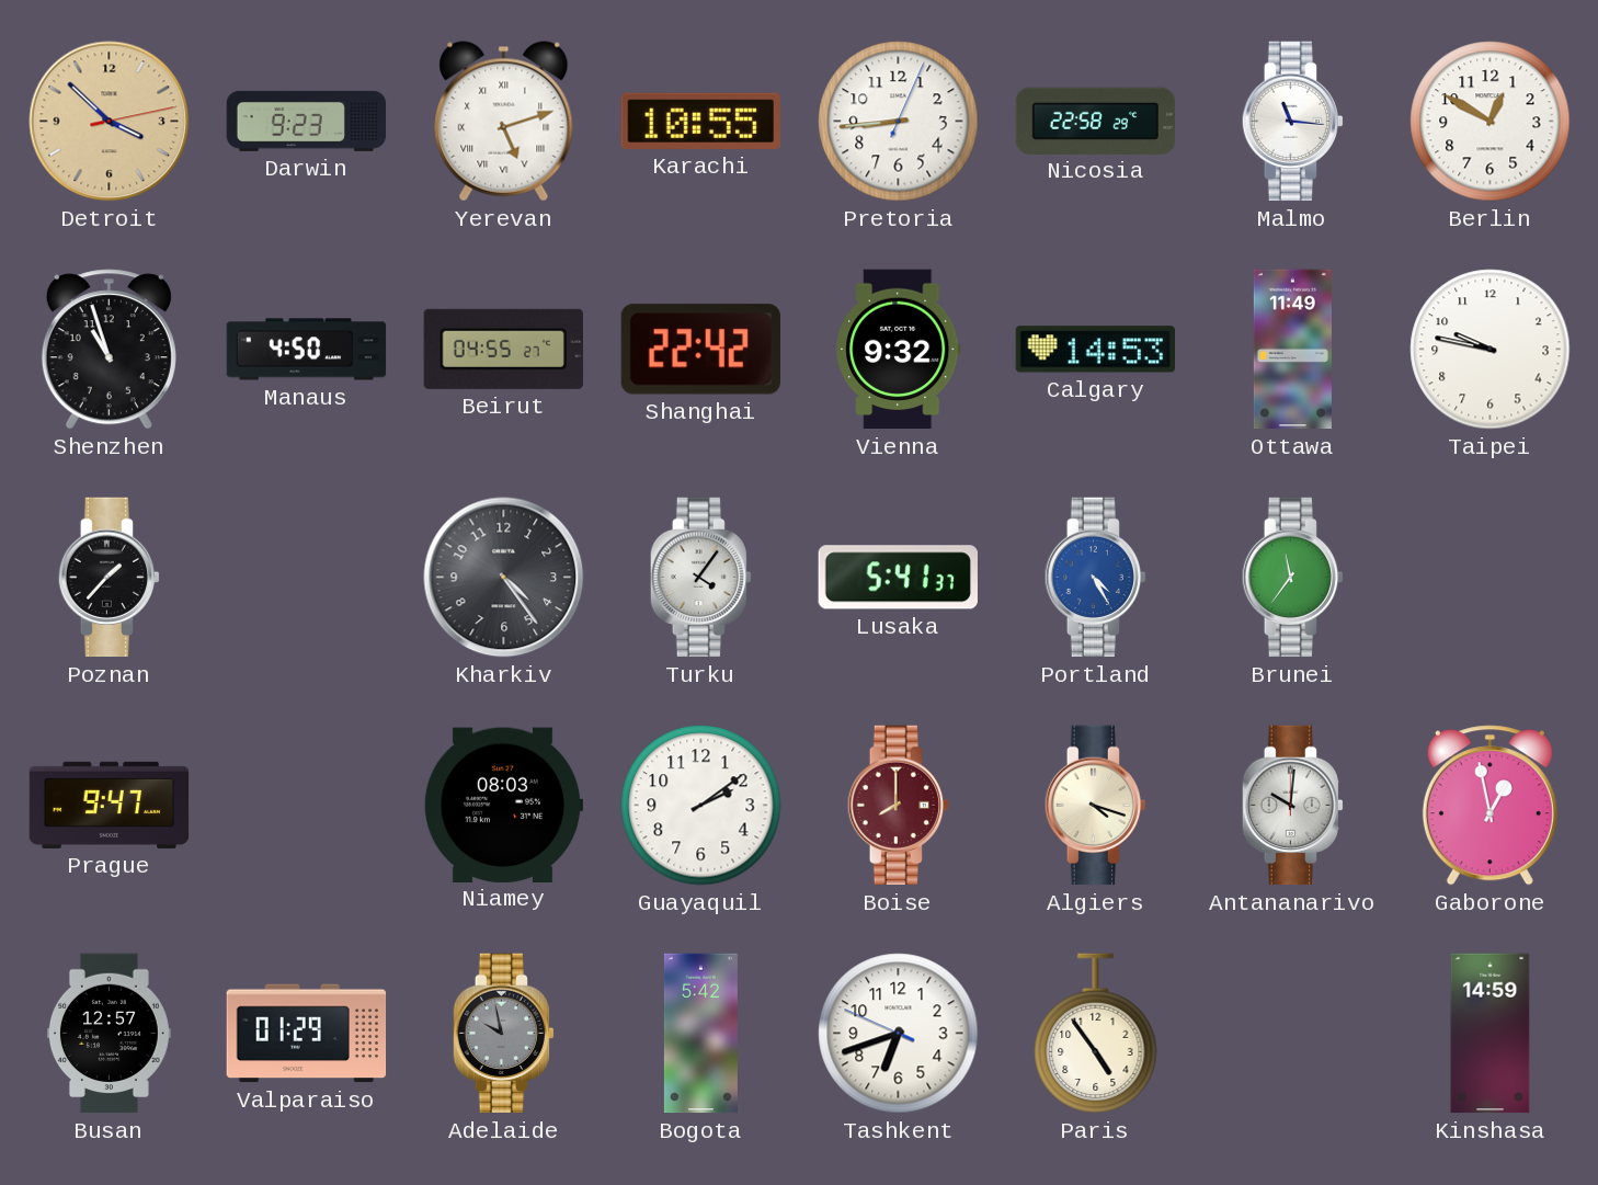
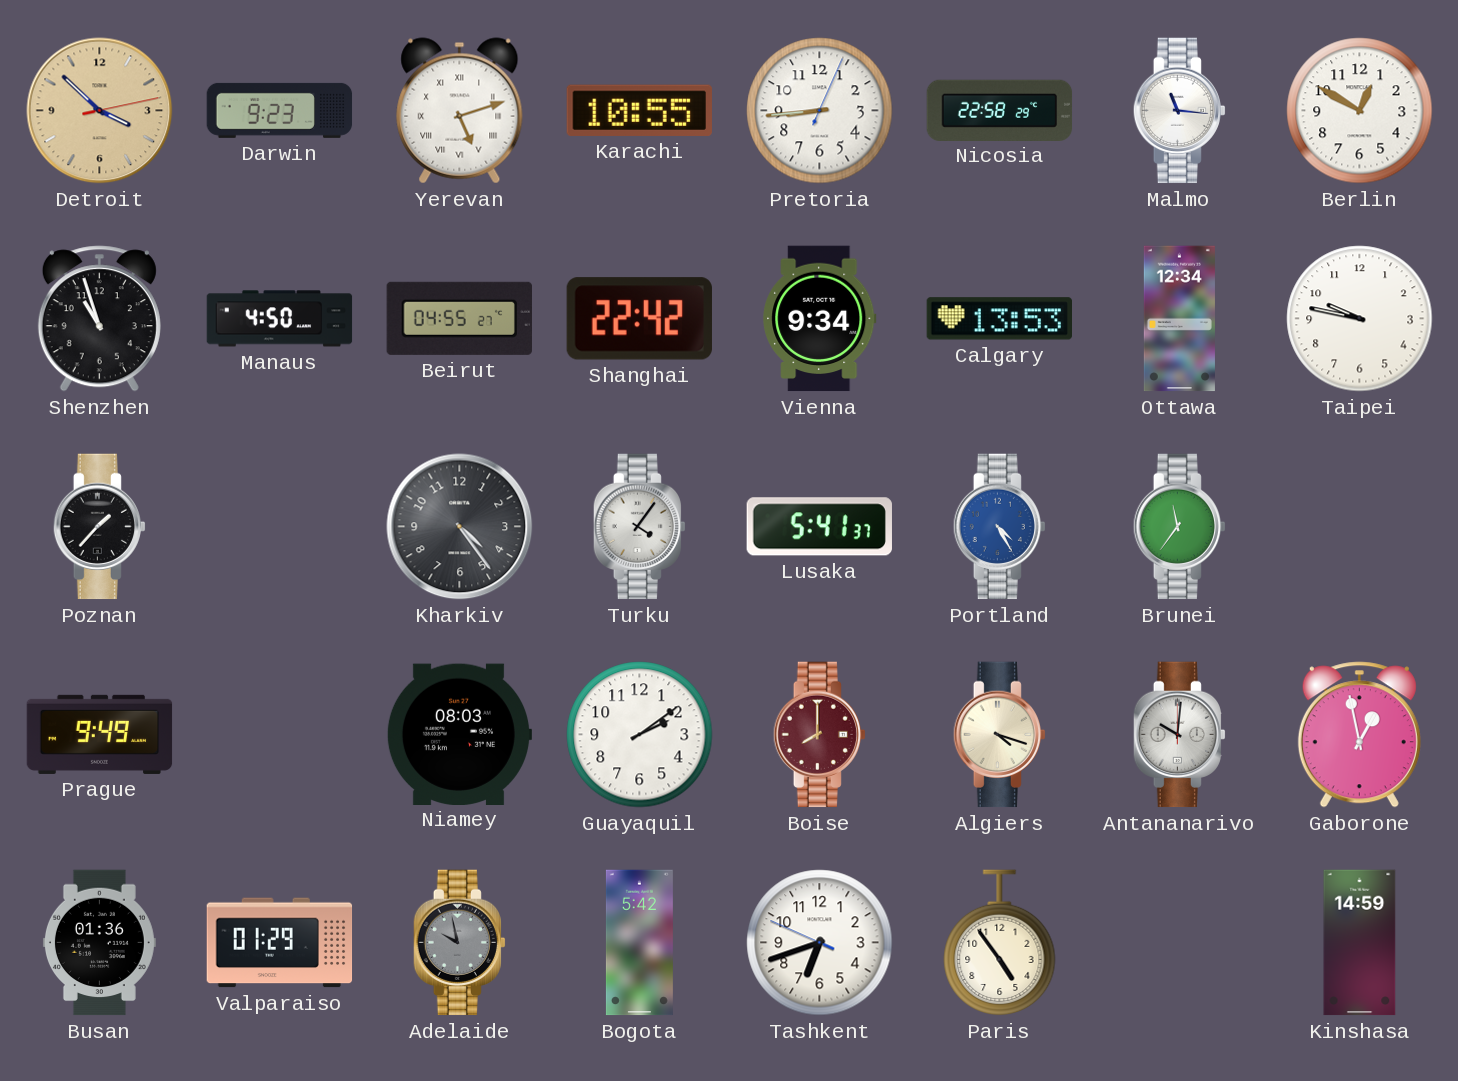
Vienna: 9:32 -> 9:34
Calgary: 14:53 -> 13:53
Ottawa: 11:49 -> 12:34
Prague: 9:47 -> 9:49
Busan: 12:57 -> 01:36
